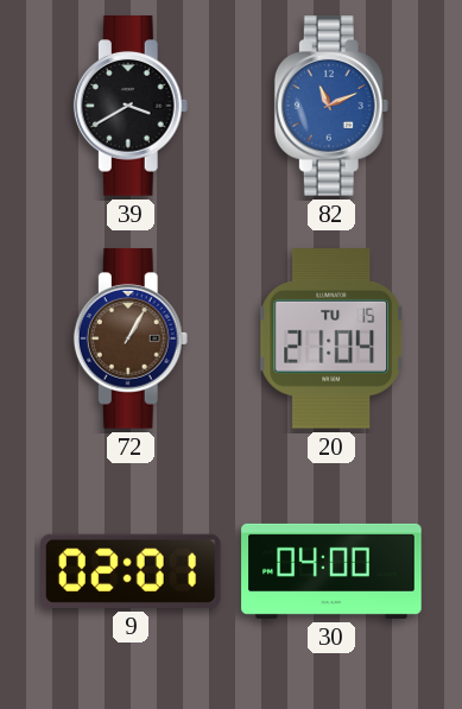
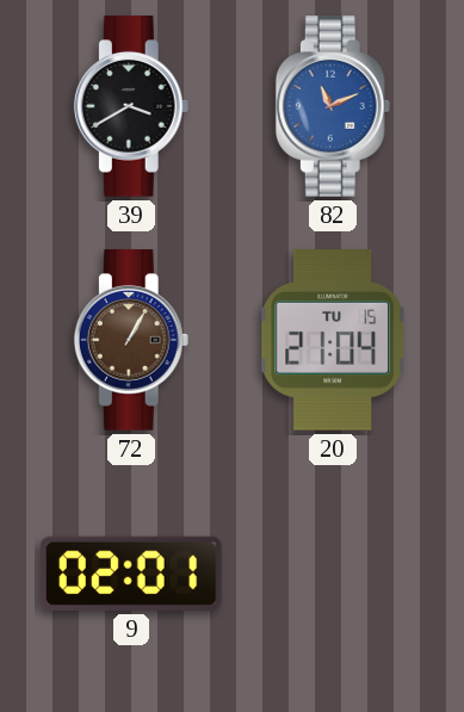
30: 04:00 -> none
